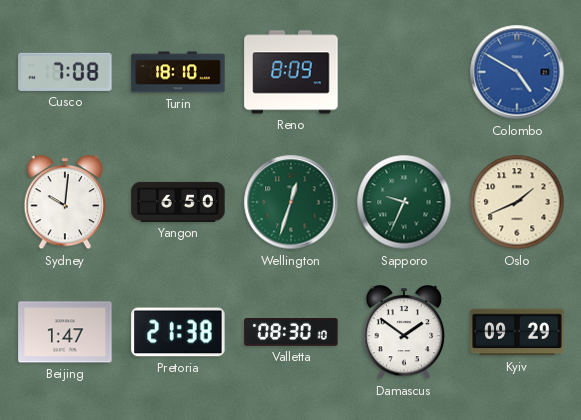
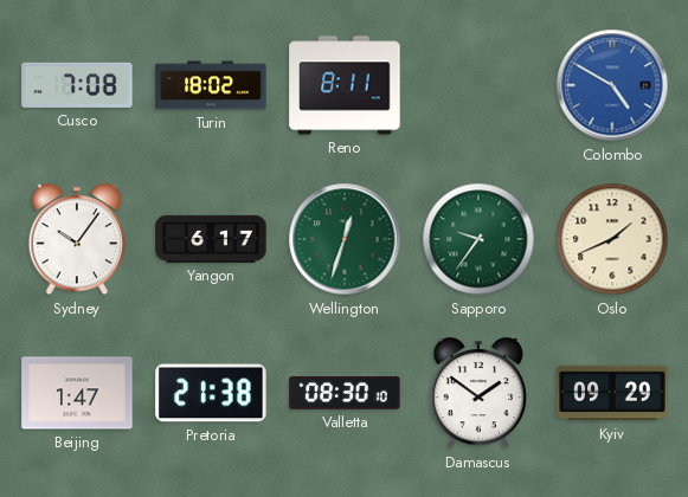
Turin: 18:10 -> 18:02
Reno: 8:09 -> 8:11
Sydney: 10:01 -> 10:06
Yangon: 6:50 -> 6:17
Sapporo: 9:34 -> 9:36
